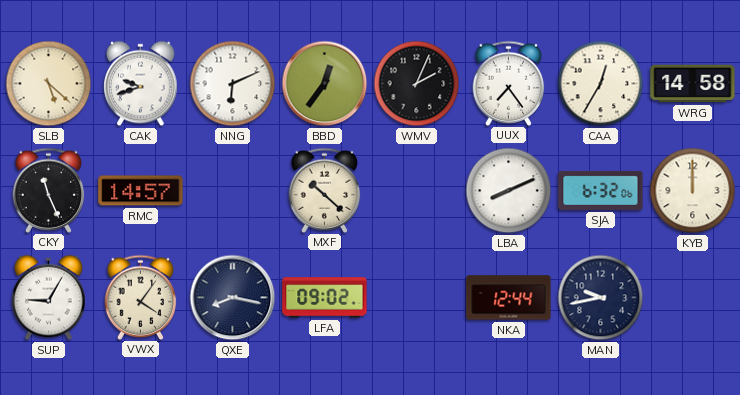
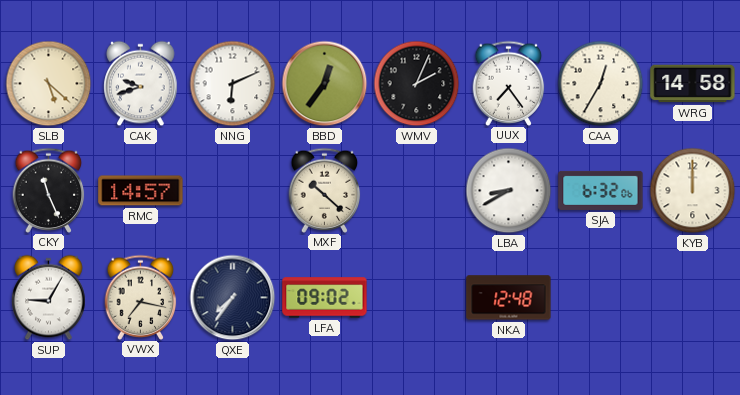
LBA: 8:11 -> 8:40
VWX: 4:06 -> 7:17
QXE: 8:17 -> 7:36
NKA: 12:44 -> 12:48
MAN: 9:43 -> none
